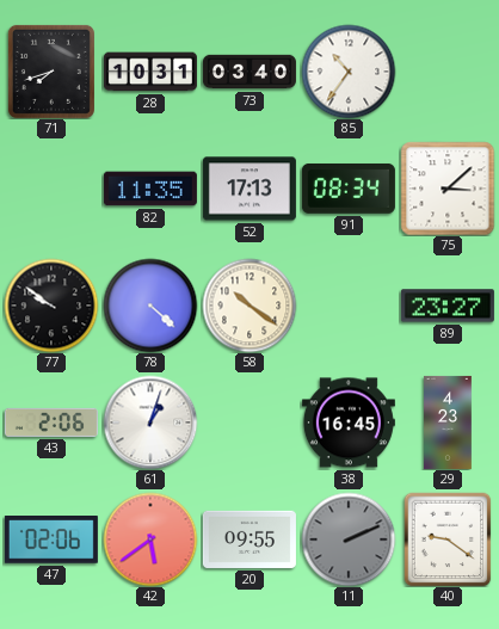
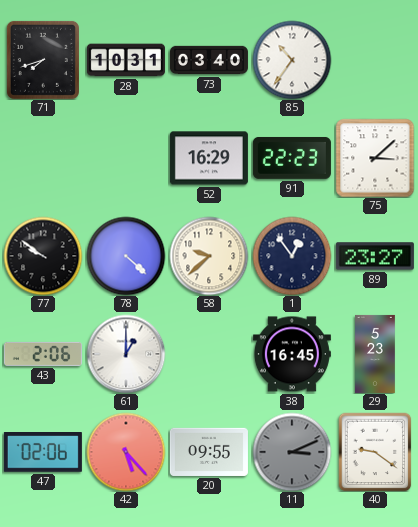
82: 11:35 -> none
52: 17:13 -> 16:29
91: 08:34 -> 22:23
58: 10:21 -> 9:38
1: none -> 12:54
61: 1:03 -> 1:00
29: 4:23 -> 5:23
42: 5:39 -> 5:23
11: 2:11 -> 3:11
